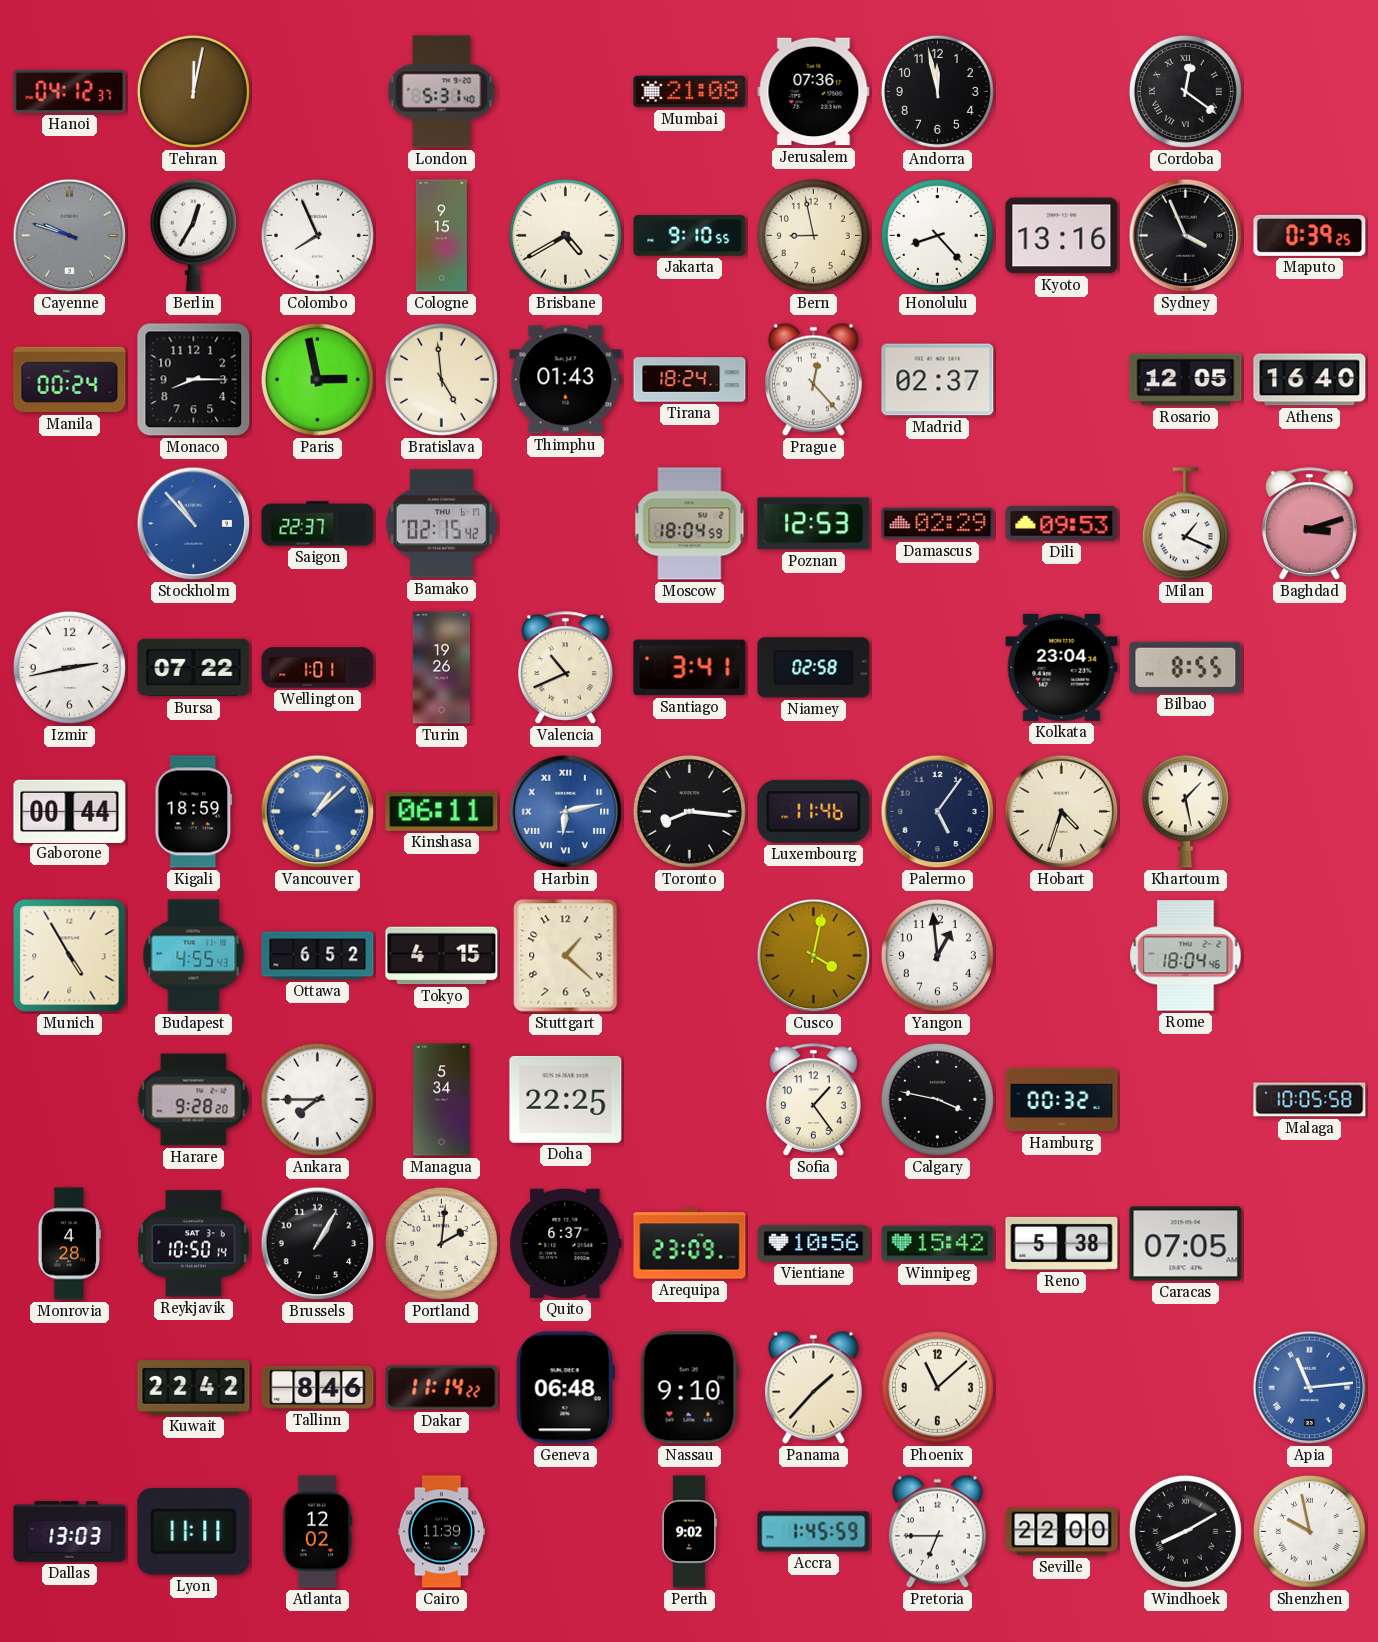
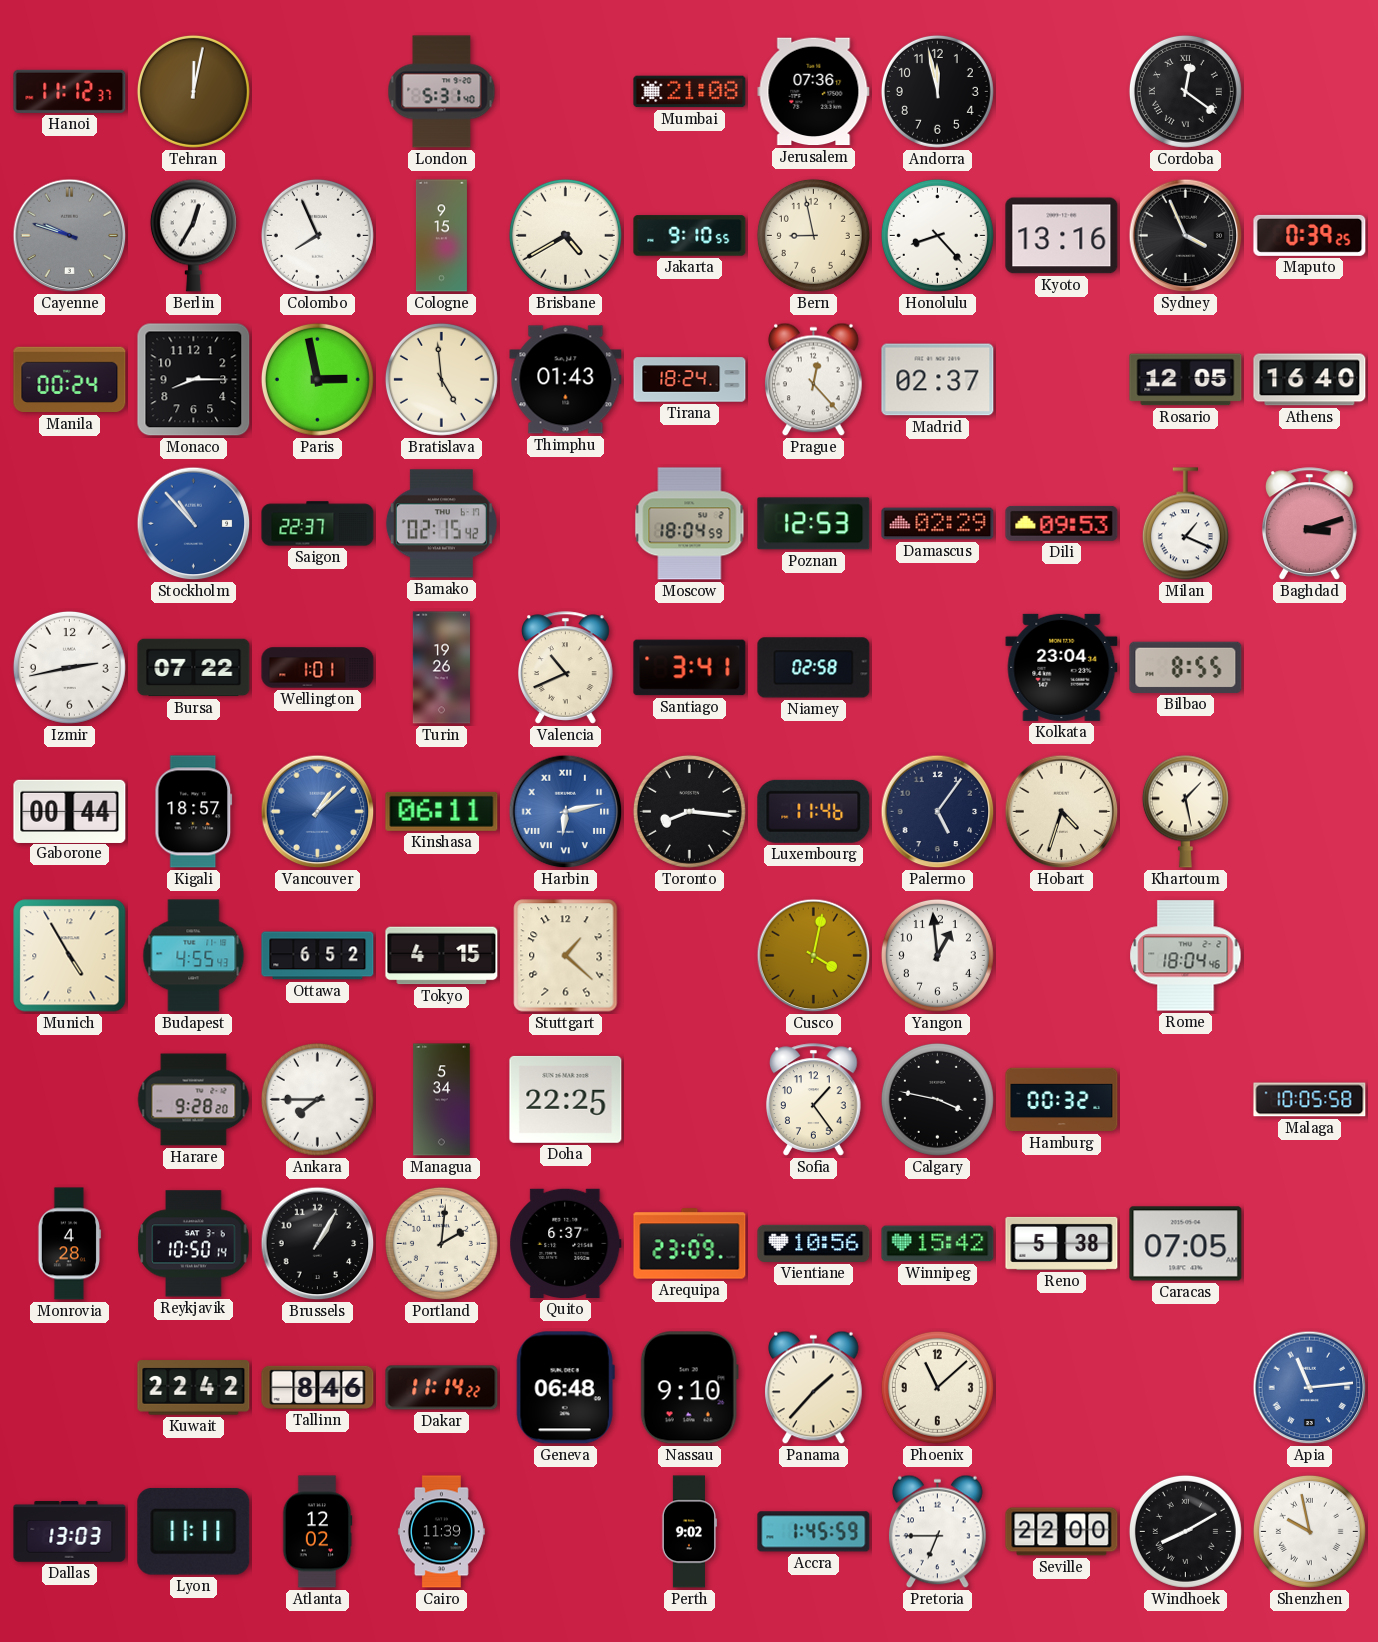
Hanoi: 04:12 -> 11:12
Kigali: 18:59 -> 18:57
